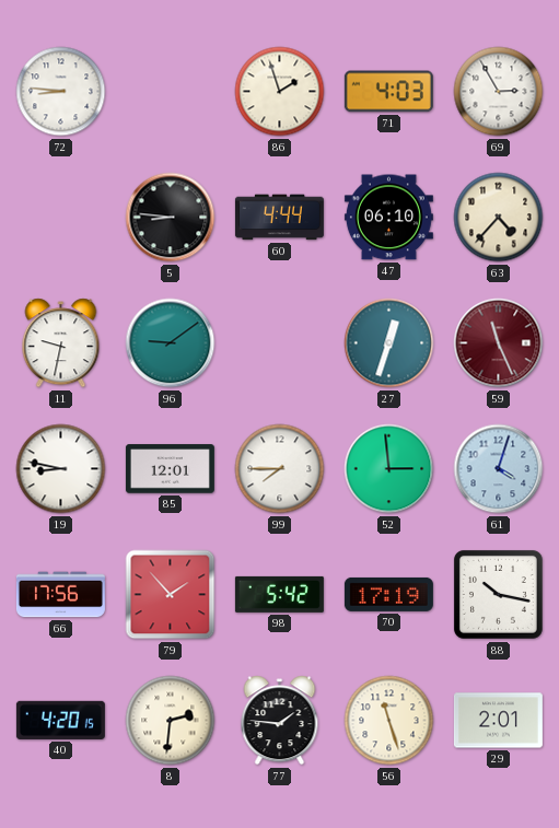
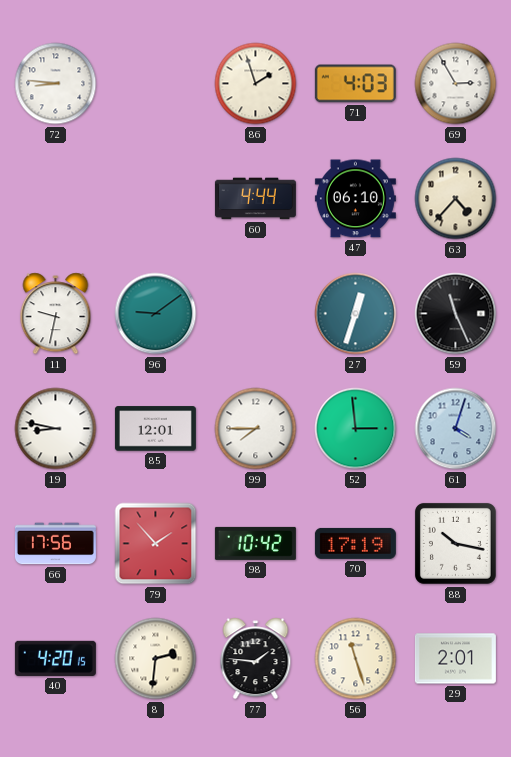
5: 8:46 -> none
59 dial: burgundy -> black
98: 5:42 -> 10:42
